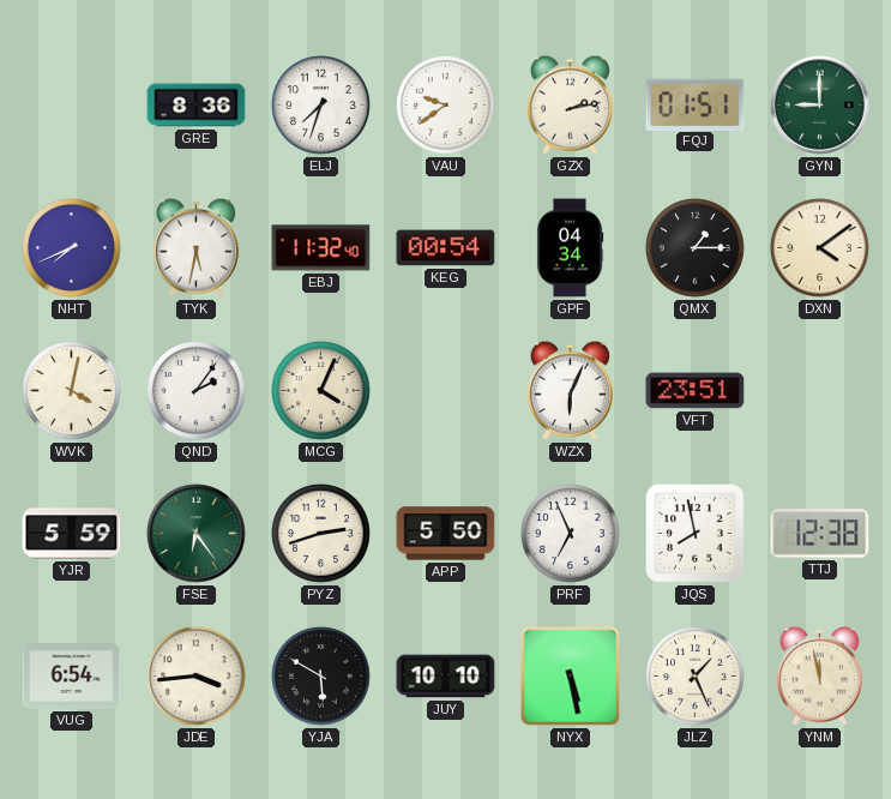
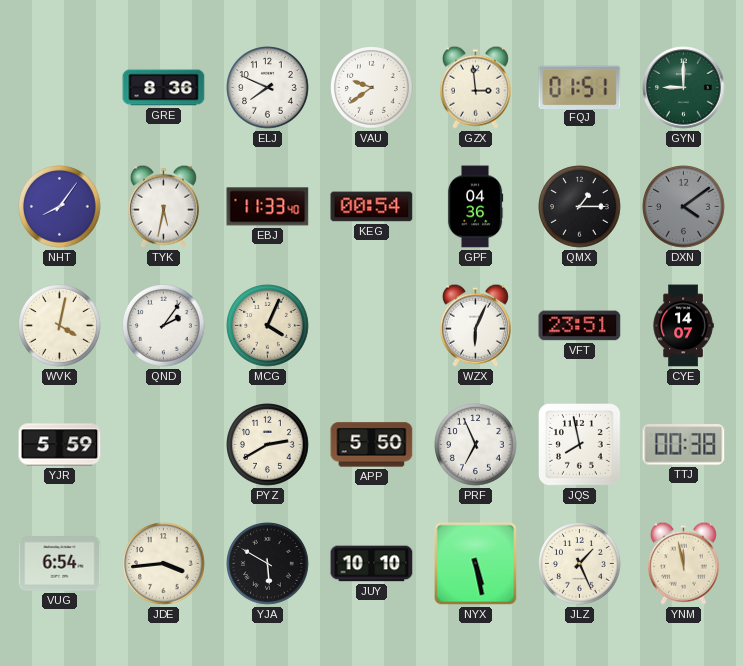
ELJ: 7:33 -> 7:49
GZX: 2:13 -> 2:59
NHT: 7:41 -> 8:06
EBJ: 11:32 -> 11:33
GPF: 04:34 -> 04:36
DXN dial: cream -> grey
CYE: none -> 14:07
FSE: 6:24 -> none
PYZ: 2:42 -> 2:40
TTJ: 12:38 -> 00:38
